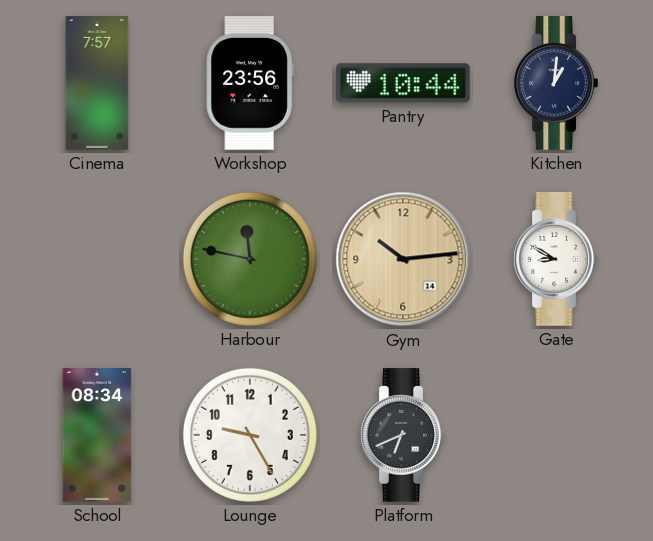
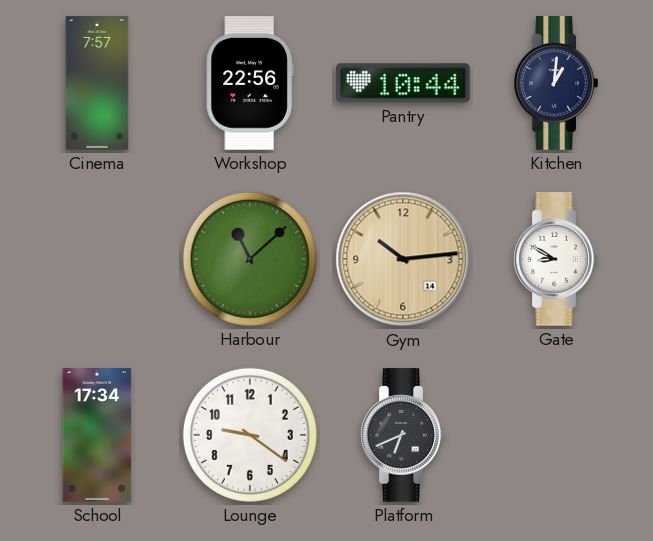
Workshop: 23:56 -> 22:56
Harbour: 11:47 -> 11:08
School: 08:34 -> 17:34
Lounge: 9:25 -> 9:21
